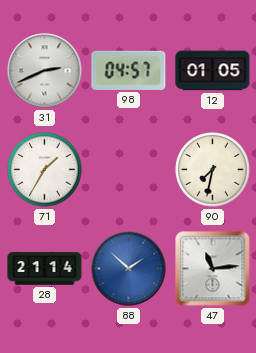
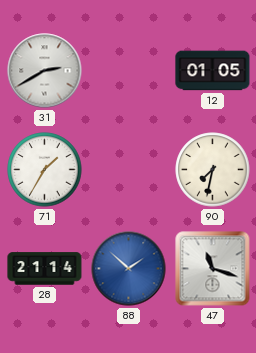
31: 2:41 -> 2:40
98: 04:57 -> none
47: 11:14 -> 11:18
